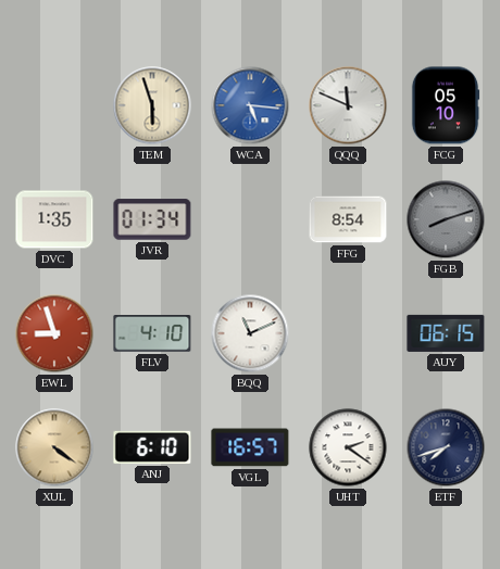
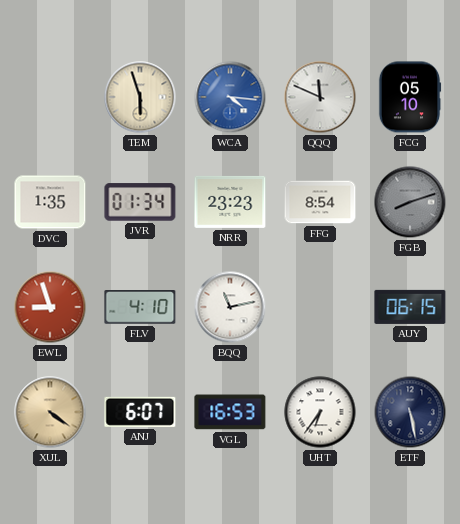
WCA: 5:16 -> 4:16
NRR: none -> 23:23
BQQ: 11:11 -> 11:13
ANJ: 6:10 -> 6:07
VGL: 16:57 -> 16:53
UHT: 2:21 -> 6:36
ETF: 7:42 -> 5:28
